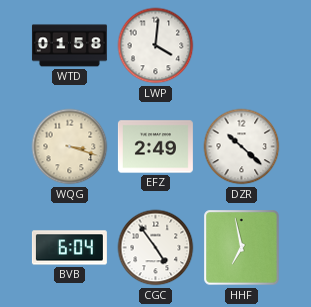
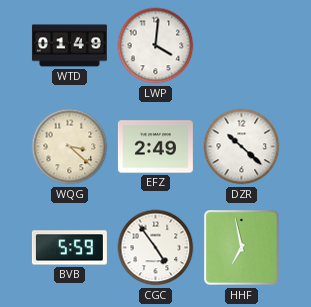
WTD: 01:58 -> 01:49
WQG: 3:18 -> 3:22
BVB: 6:04 -> 5:59
